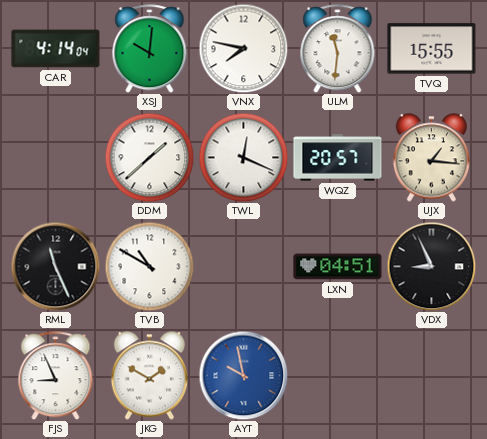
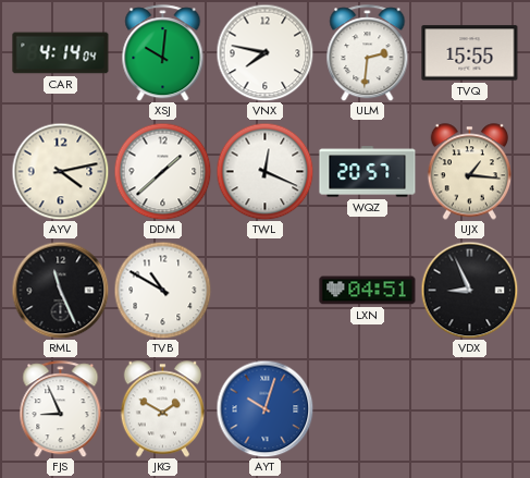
ULM: 11:31 -> 2:31
AYV: none -> 4:13
AYT: 9:58 -> 10:03
